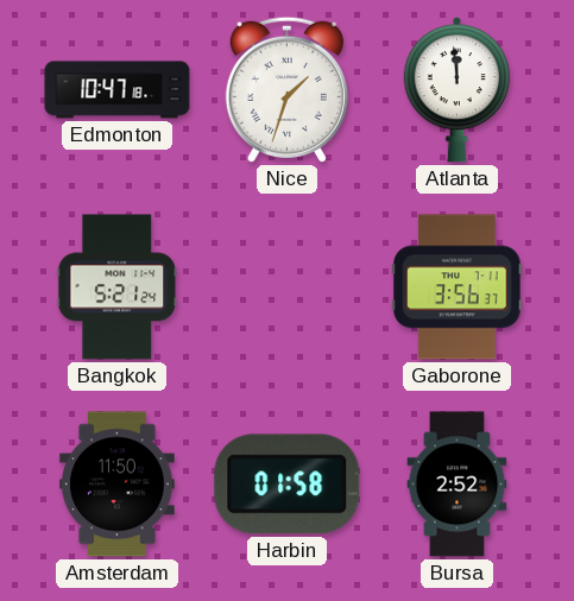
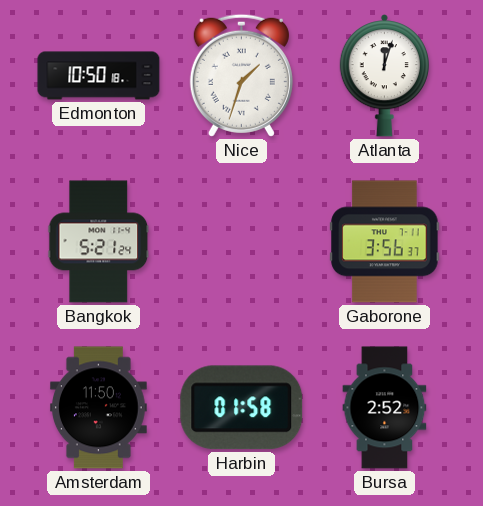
Edmonton: 10:47 -> 10:50
Atlanta: 11:59 -> 12:03
